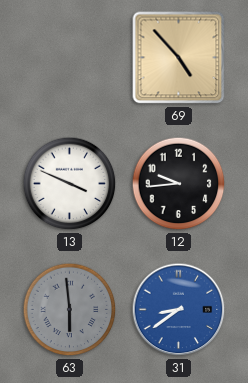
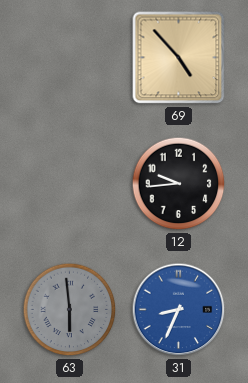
13: 3:49 -> none
31: 8:39 -> 8:34
